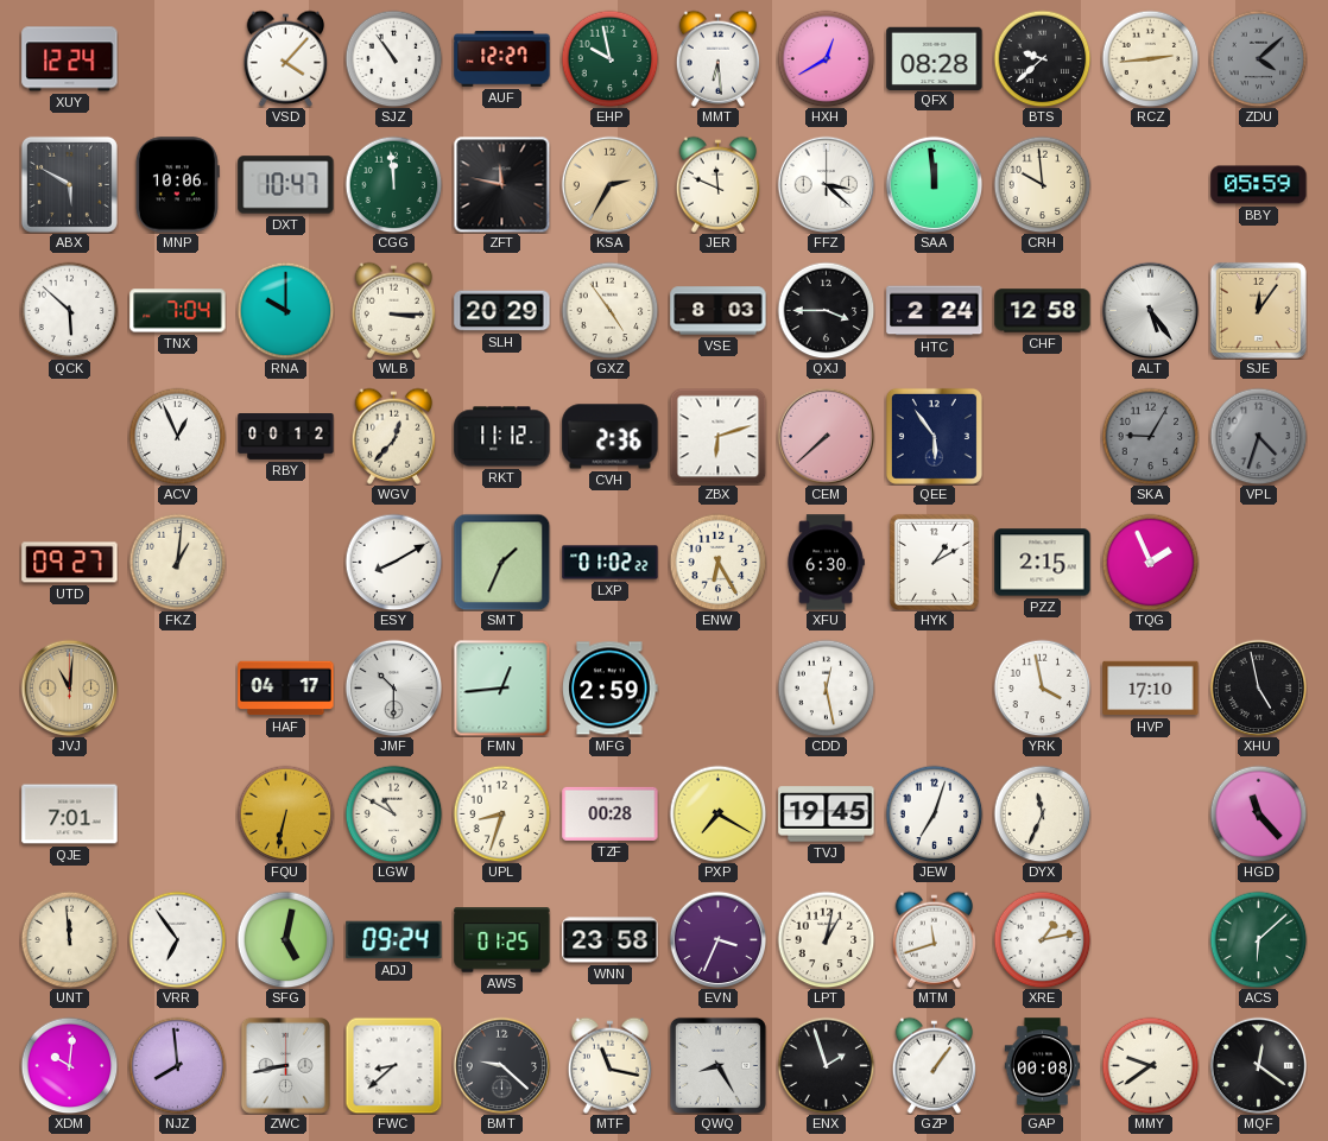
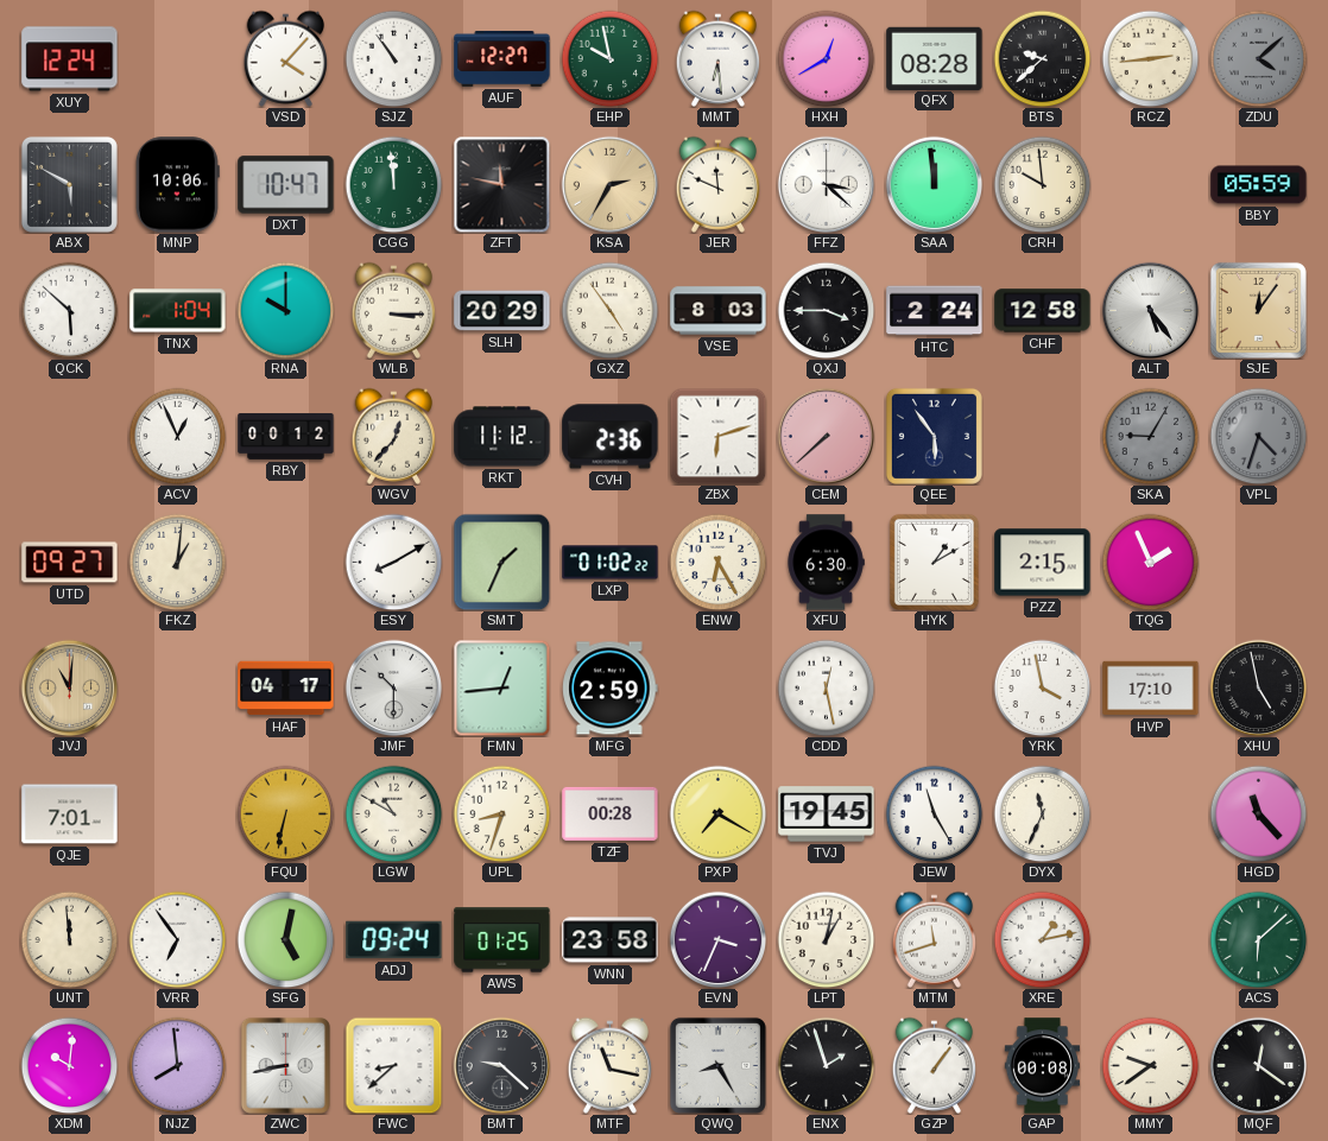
TNX: 7:04 -> 1:04
JEW: 7:03 -> 11:25
